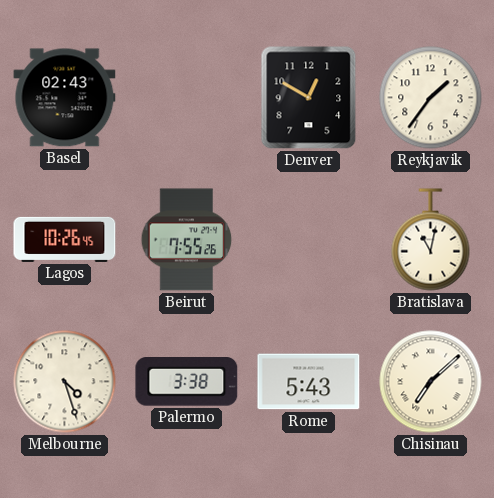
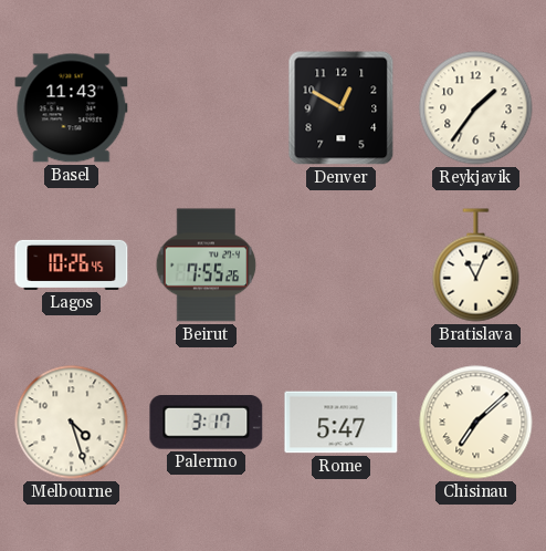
Basel: 02:43 -> 11:43
Bratislava: 11:02 -> 11:04
Palermo: 3:38 -> 3:17
Rome: 5:43 -> 5:47
